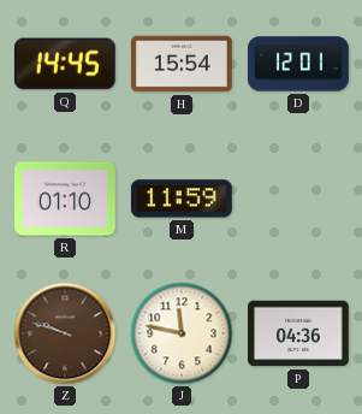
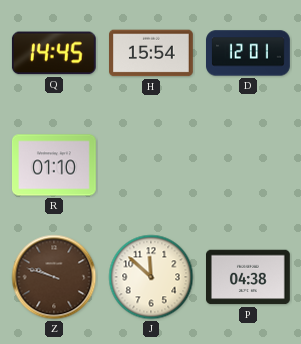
M: 11:59 -> none
J: 11:47 -> 11:52
P: 04:36 -> 04:38
